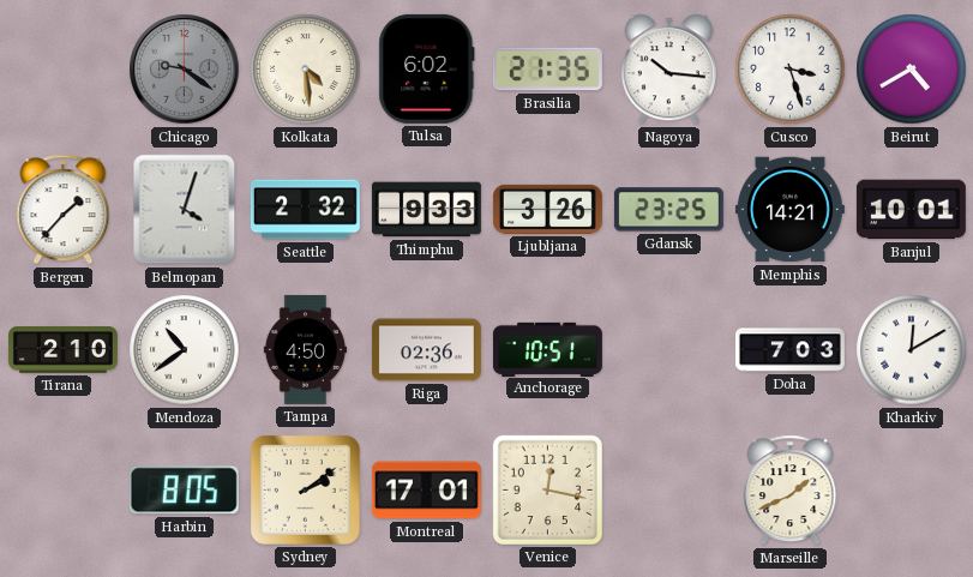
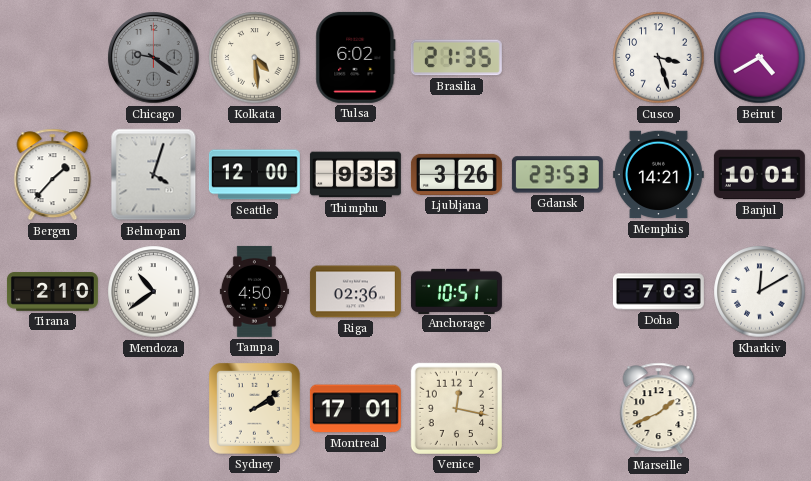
Nagoya: 10:16 -> none
Seattle: 2:32 -> 12:00
Gdansk: 23:25 -> 23:53
Harbin: 8:05 -> none
